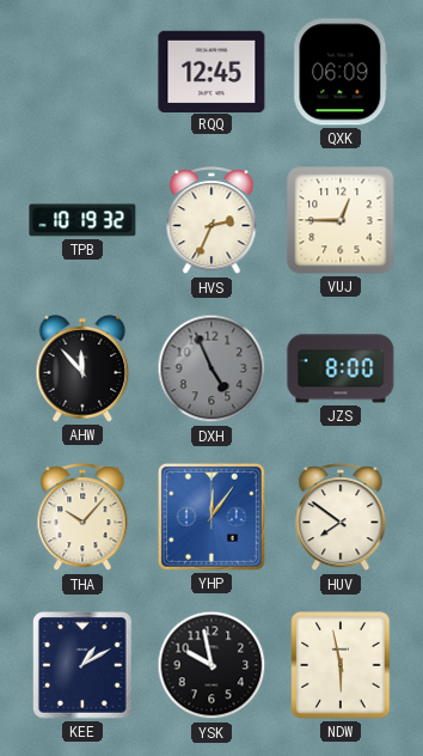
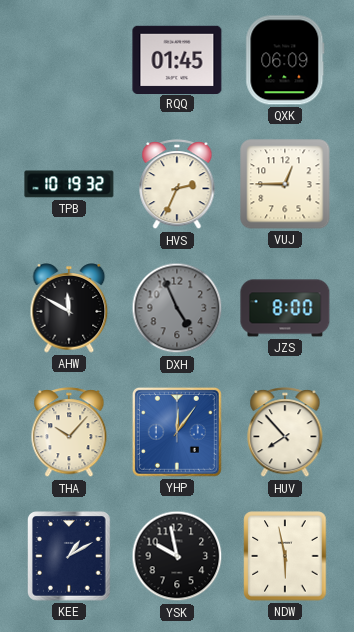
RQQ: 12:45 -> 01:45
AHW: 11:53 -> 11:50
HUV: 7:51 -> 7:53
